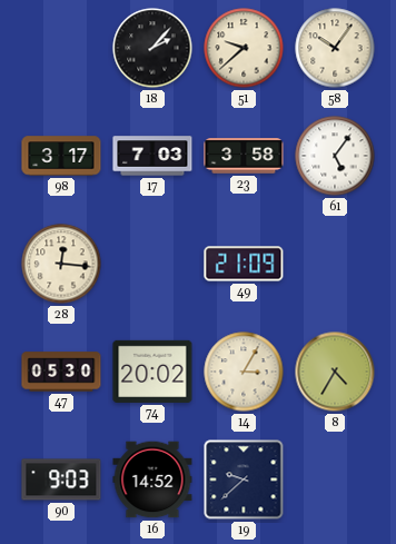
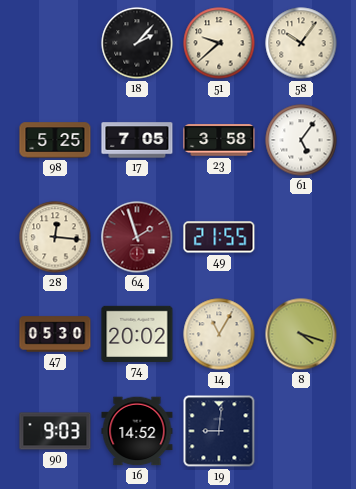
98: 3:17 -> 5:25
17: 7:03 -> 7:05
64: none -> 1:57
49: 21:09 -> 21:55
14: 3:05 -> 11:05
8: 4:35 -> 4:18
19: 9:38 -> 9:01
